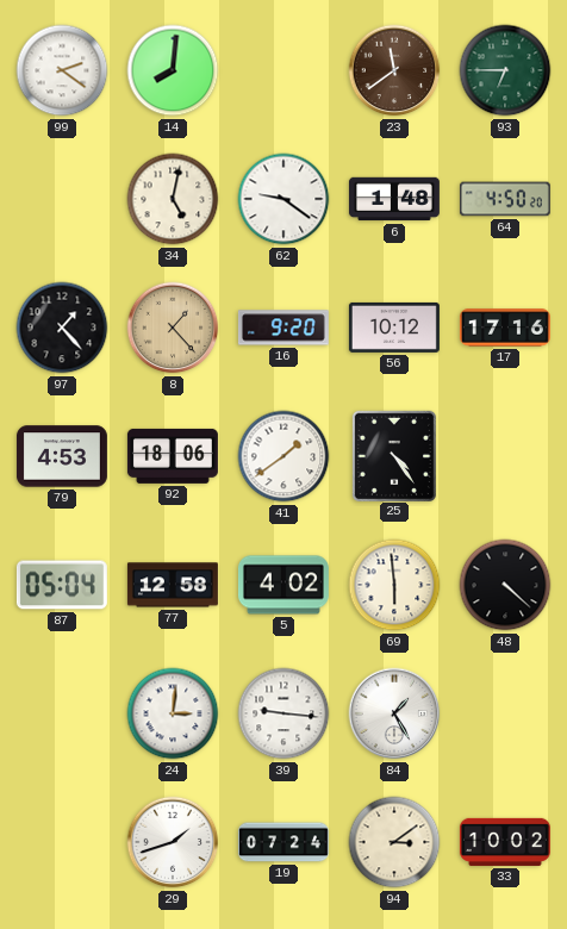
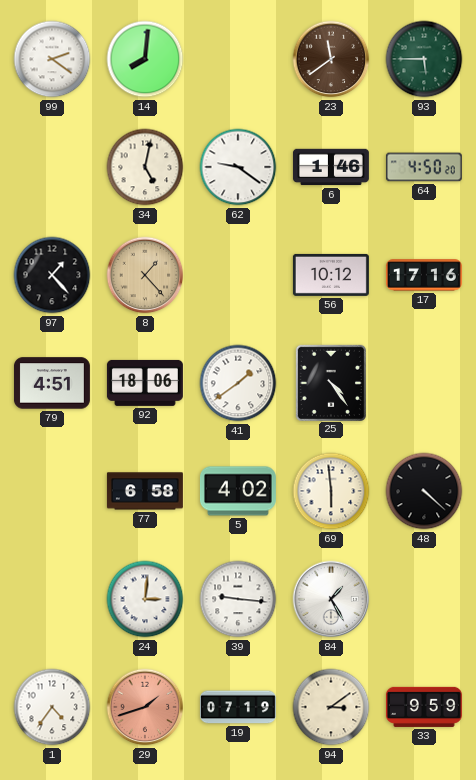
93: 6:45 -> 5:45
6: 1:48 -> 1:46
16: 9:20 -> none
79: 4:53 -> 4:51
87: 05:04 -> none
77: 12:58 -> 6:58
1: none -> 4:36
29 dial: white -> salmon
19: 07:24 -> 07:19
33: 10:02 -> 9:59
